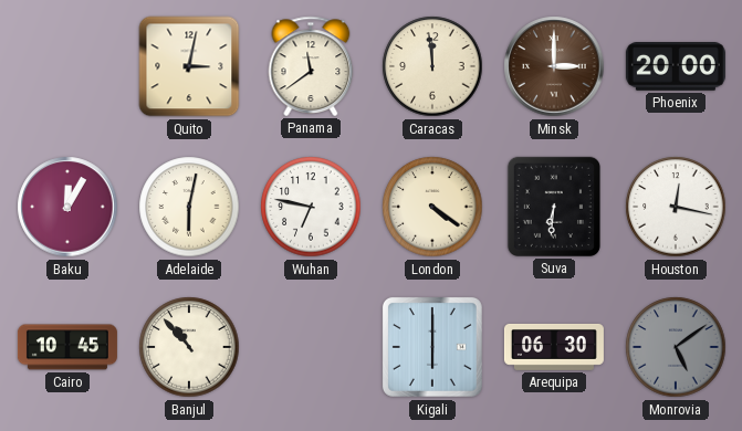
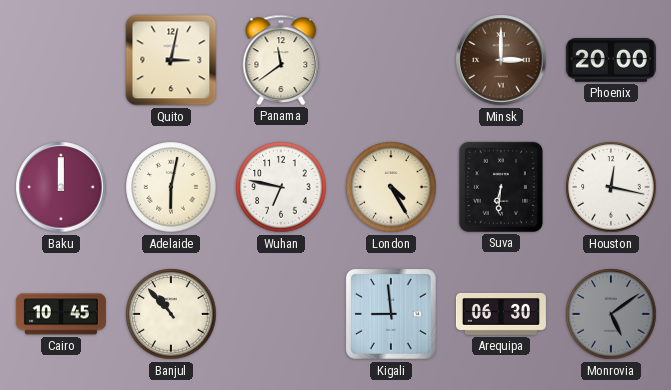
Caracas: 11:59 -> none
Baku: 12:05 -> 12:00
London: 4:21 -> 4:25
Kigali: 6:00 -> 8:59
